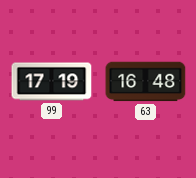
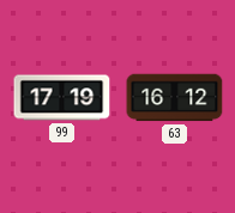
63: 16:48 -> 16:12
